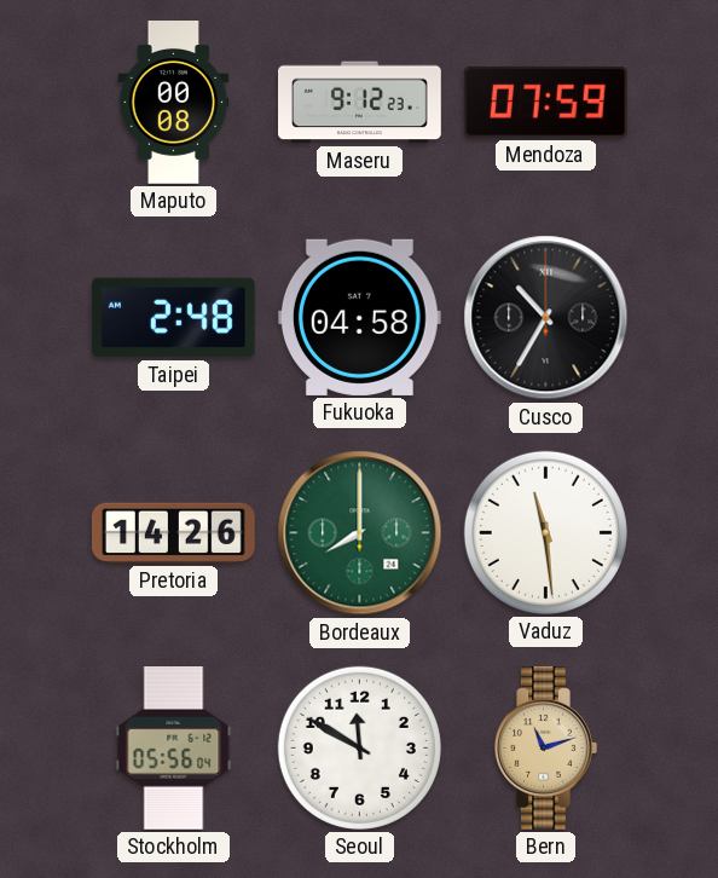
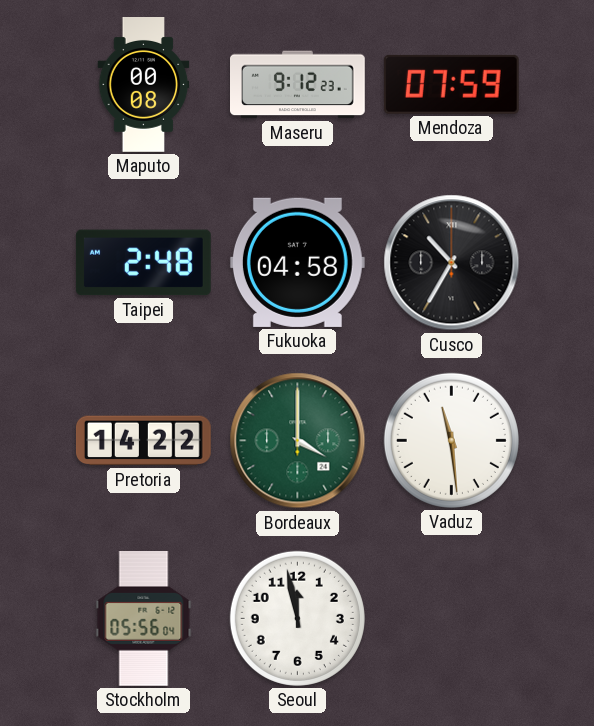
Pretoria: 14:26 -> 14:22
Bordeaux: 8:00 -> 4:00
Seoul: 11:50 -> 11:58
Bern: 11:12 -> none
